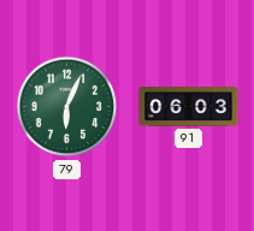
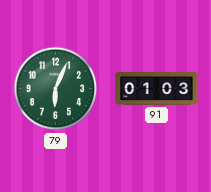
91: 06:03 -> 01:03
